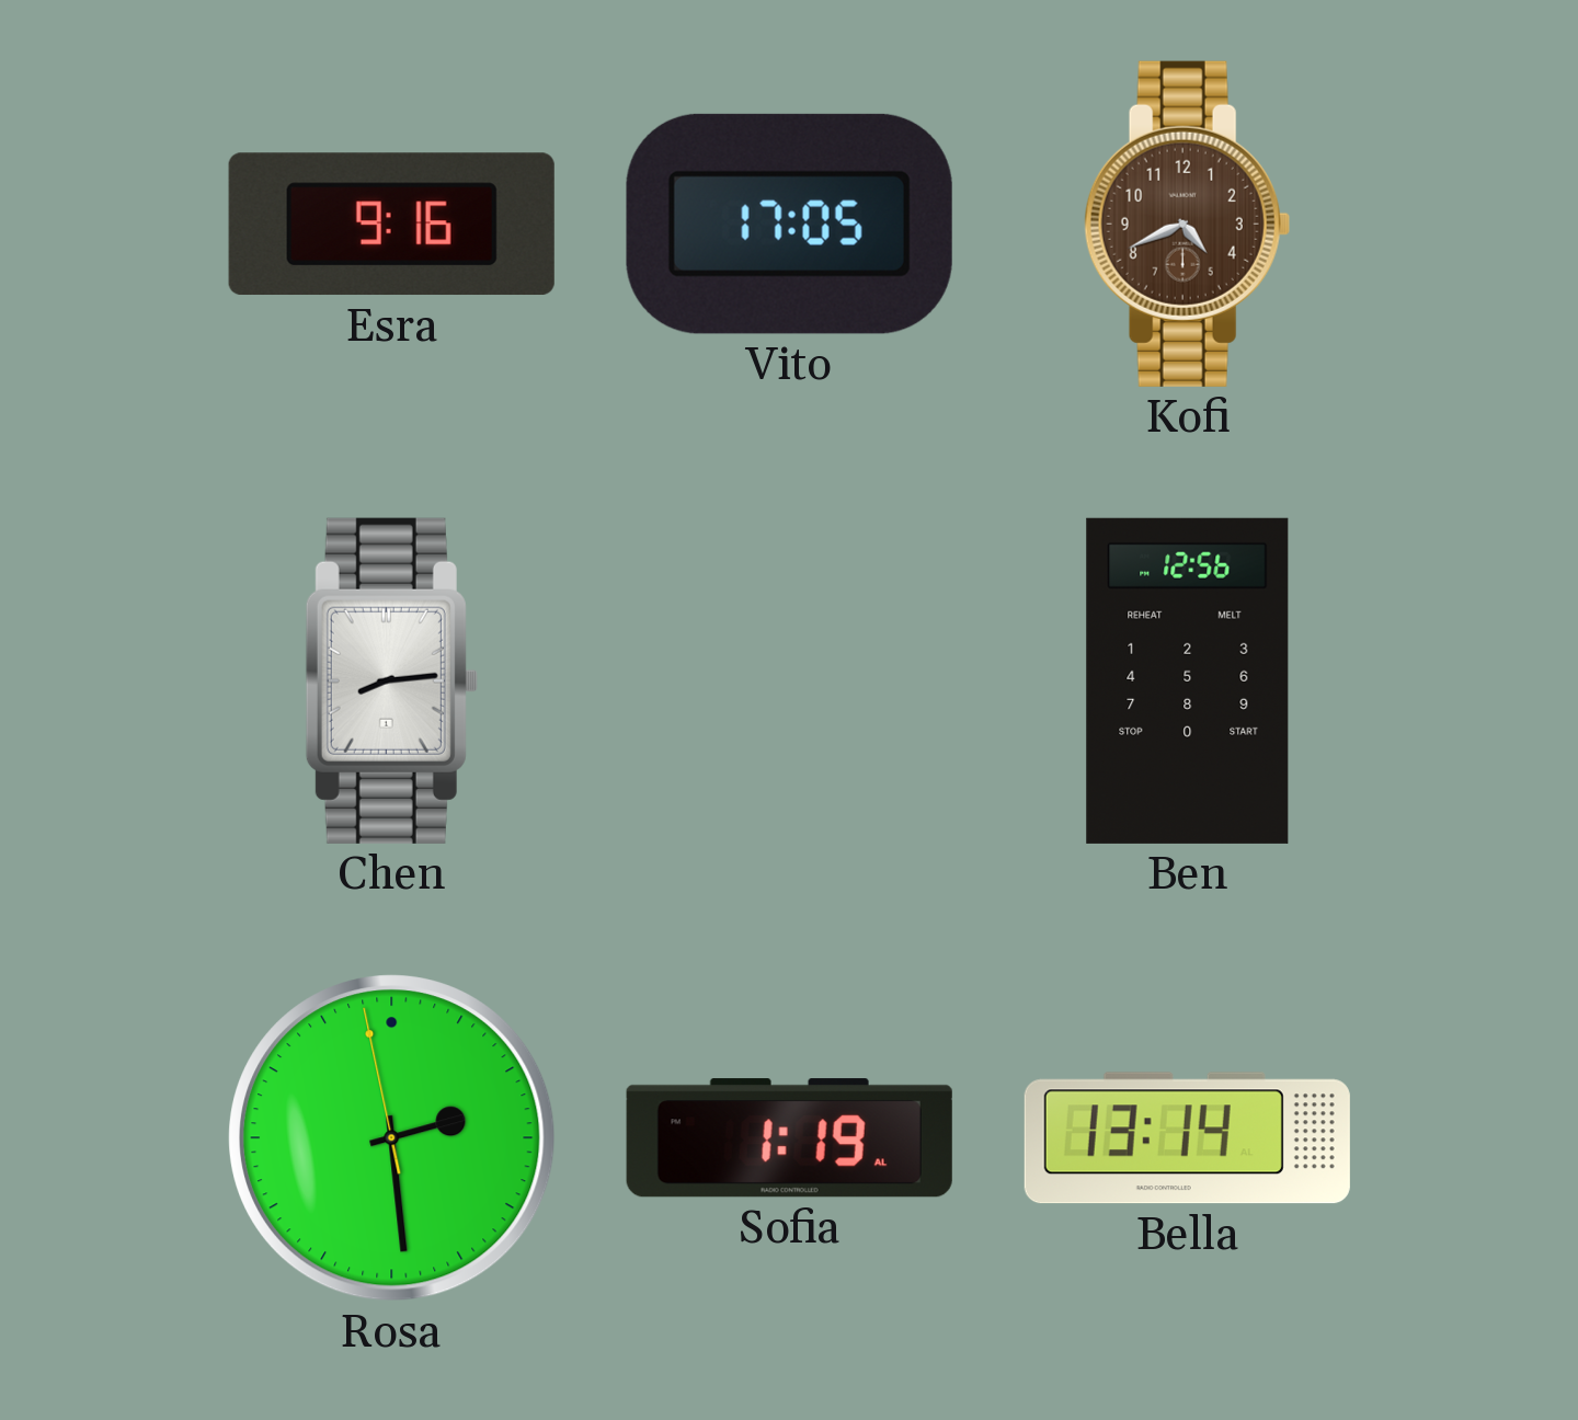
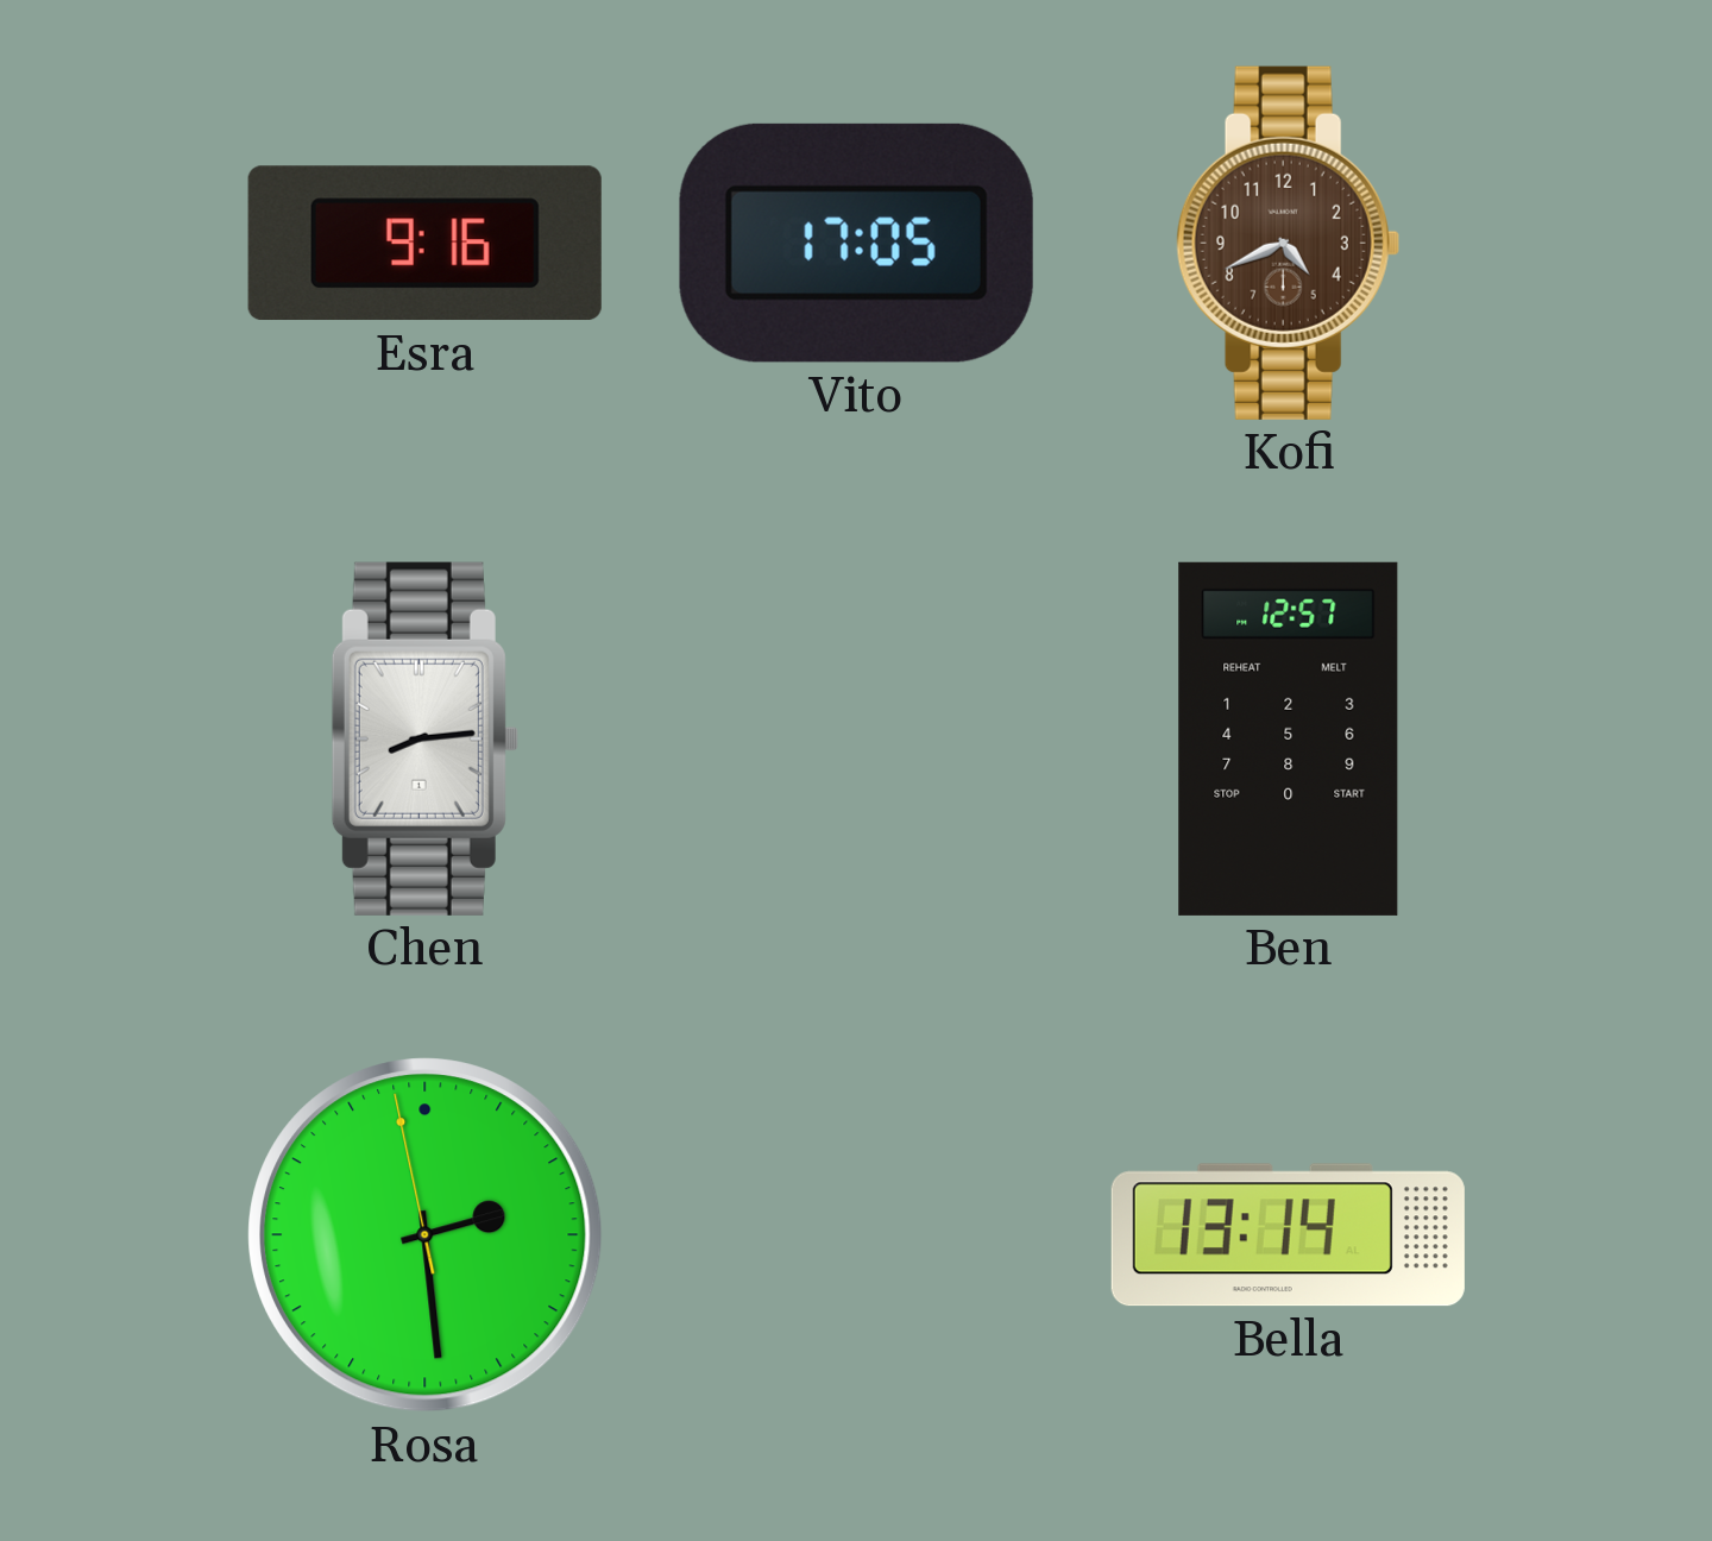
Ben: 12:56 -> 12:57
Sofia: 1:19 -> none
